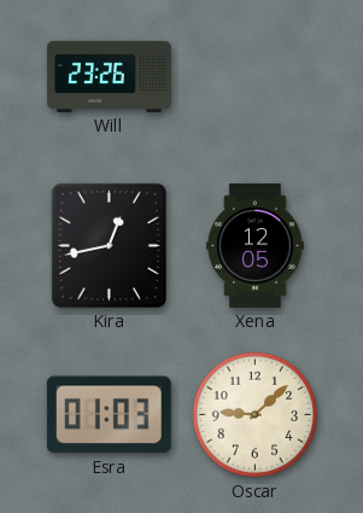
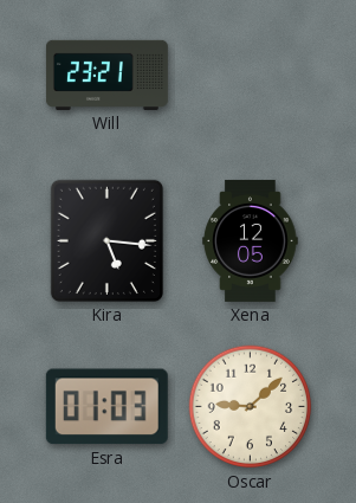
Will: 23:26 -> 23:21
Kira: 12:43 -> 5:16
